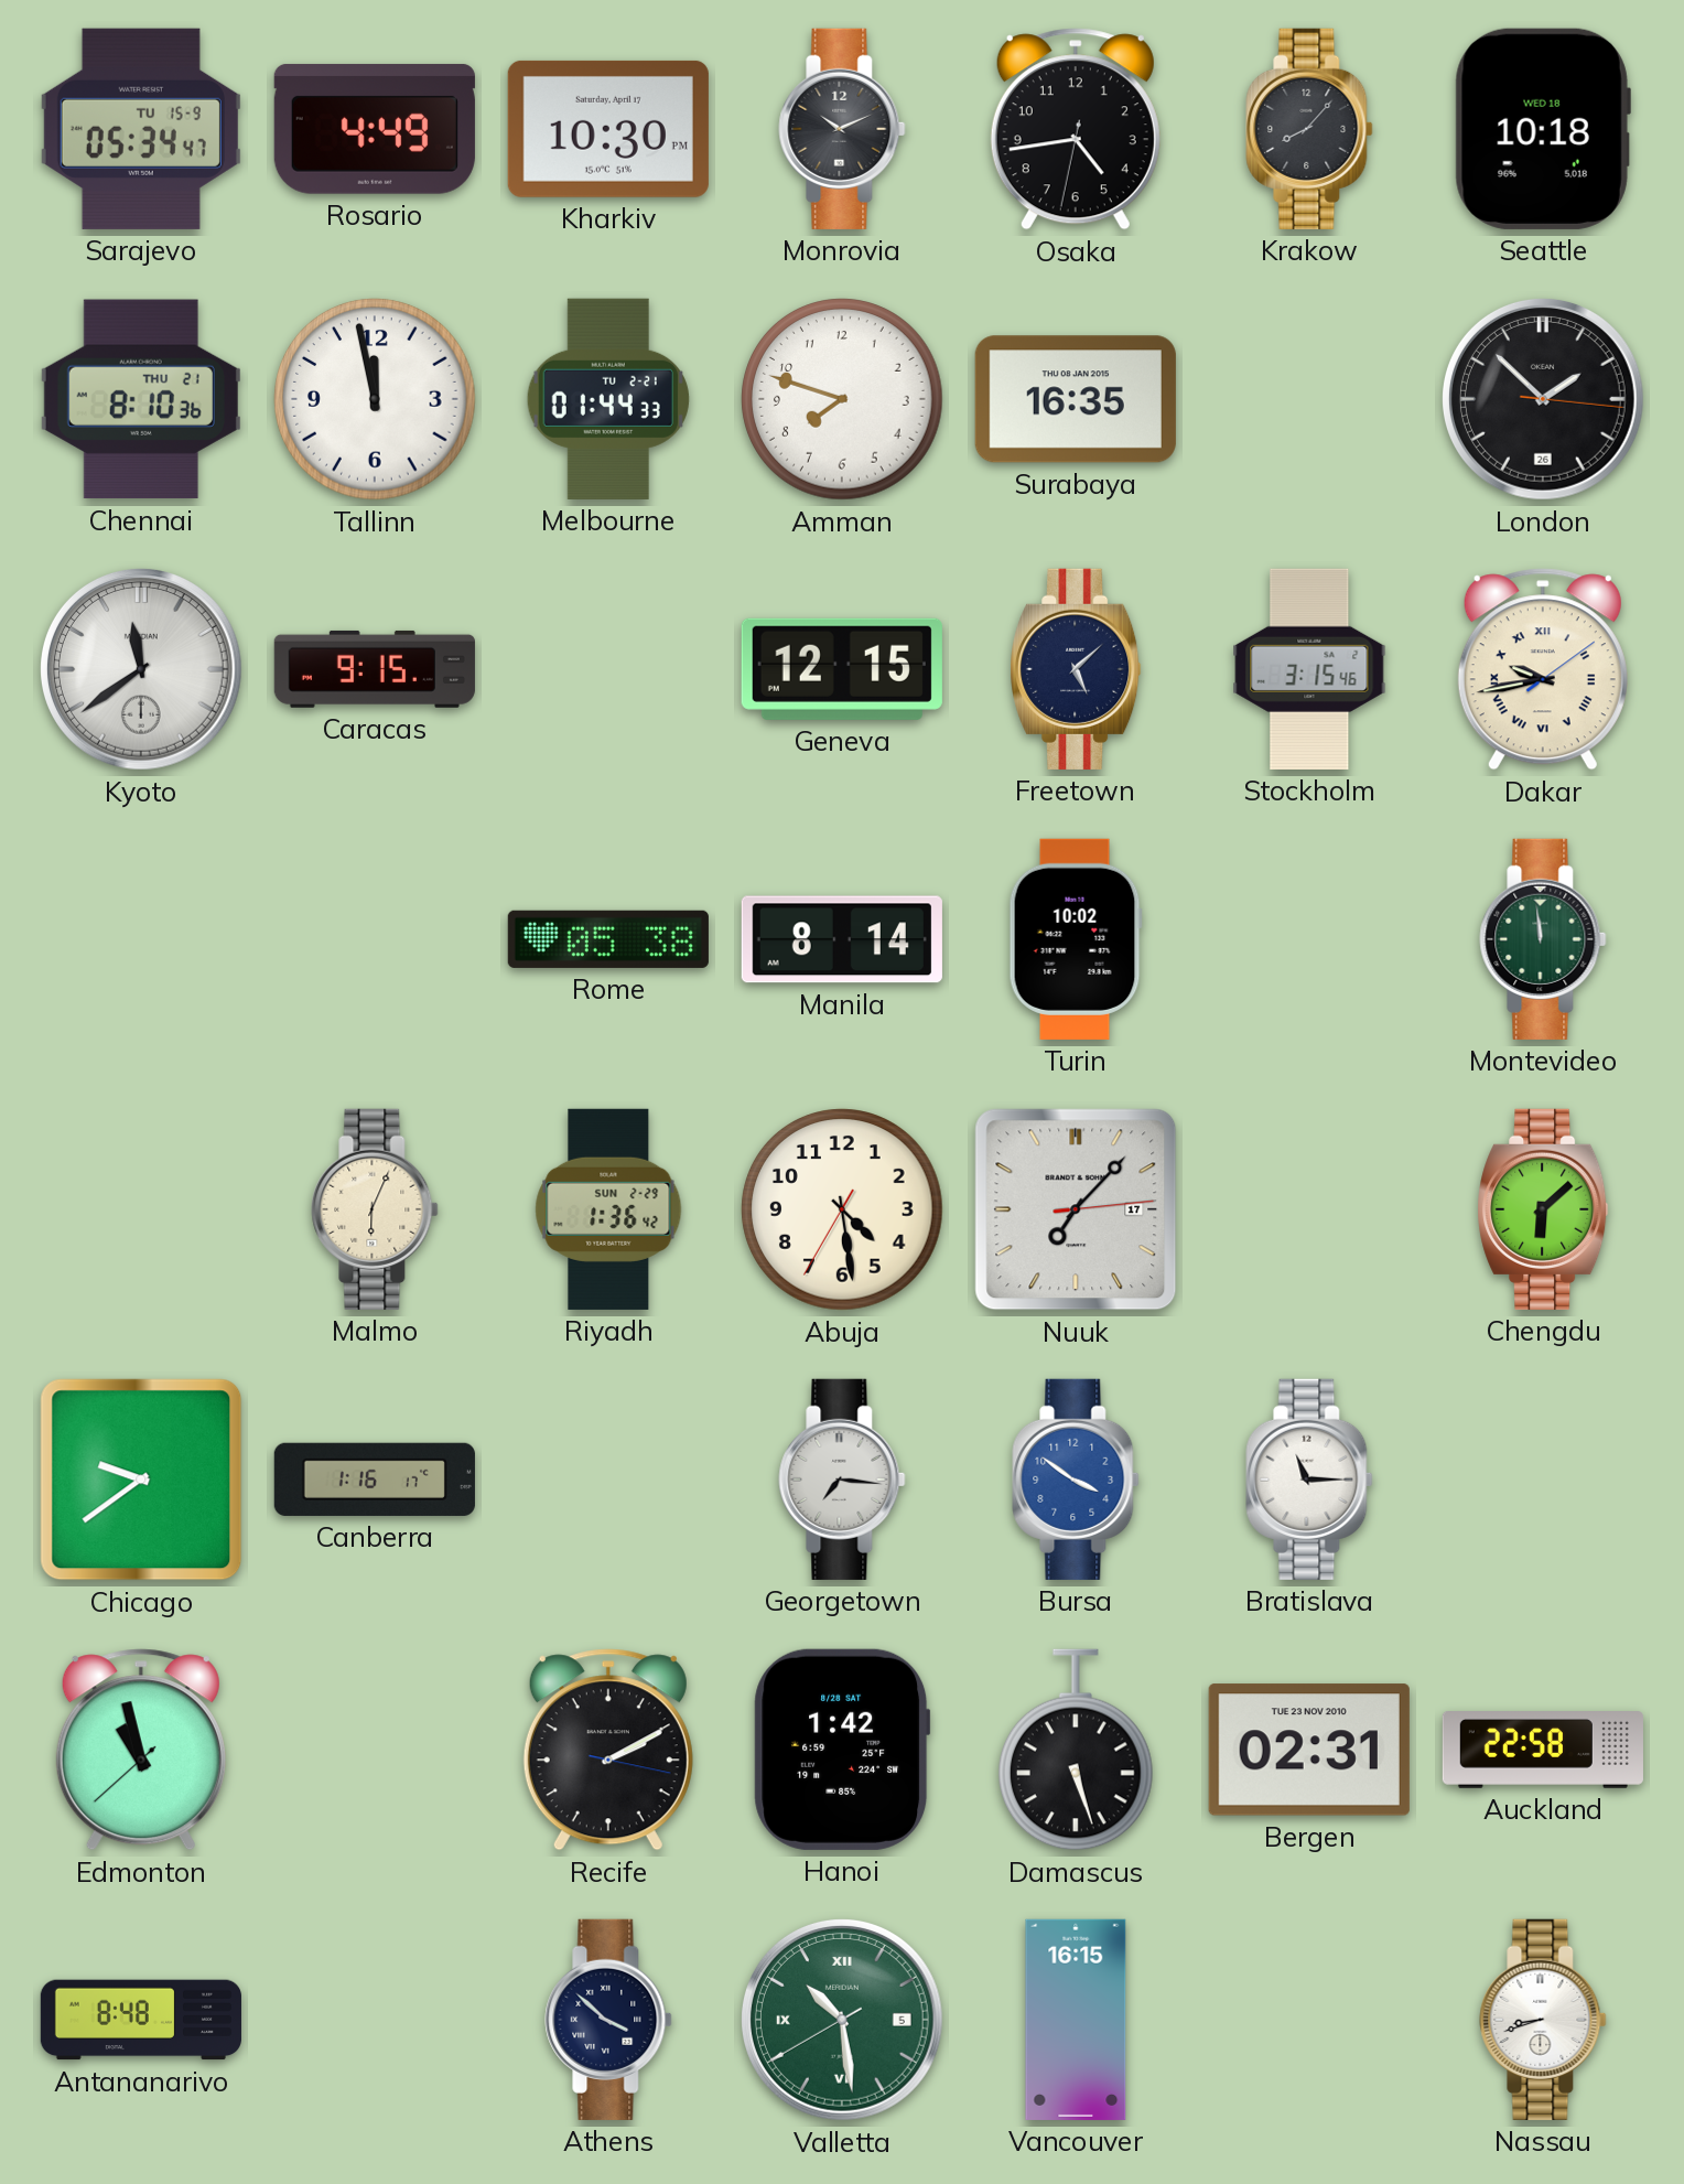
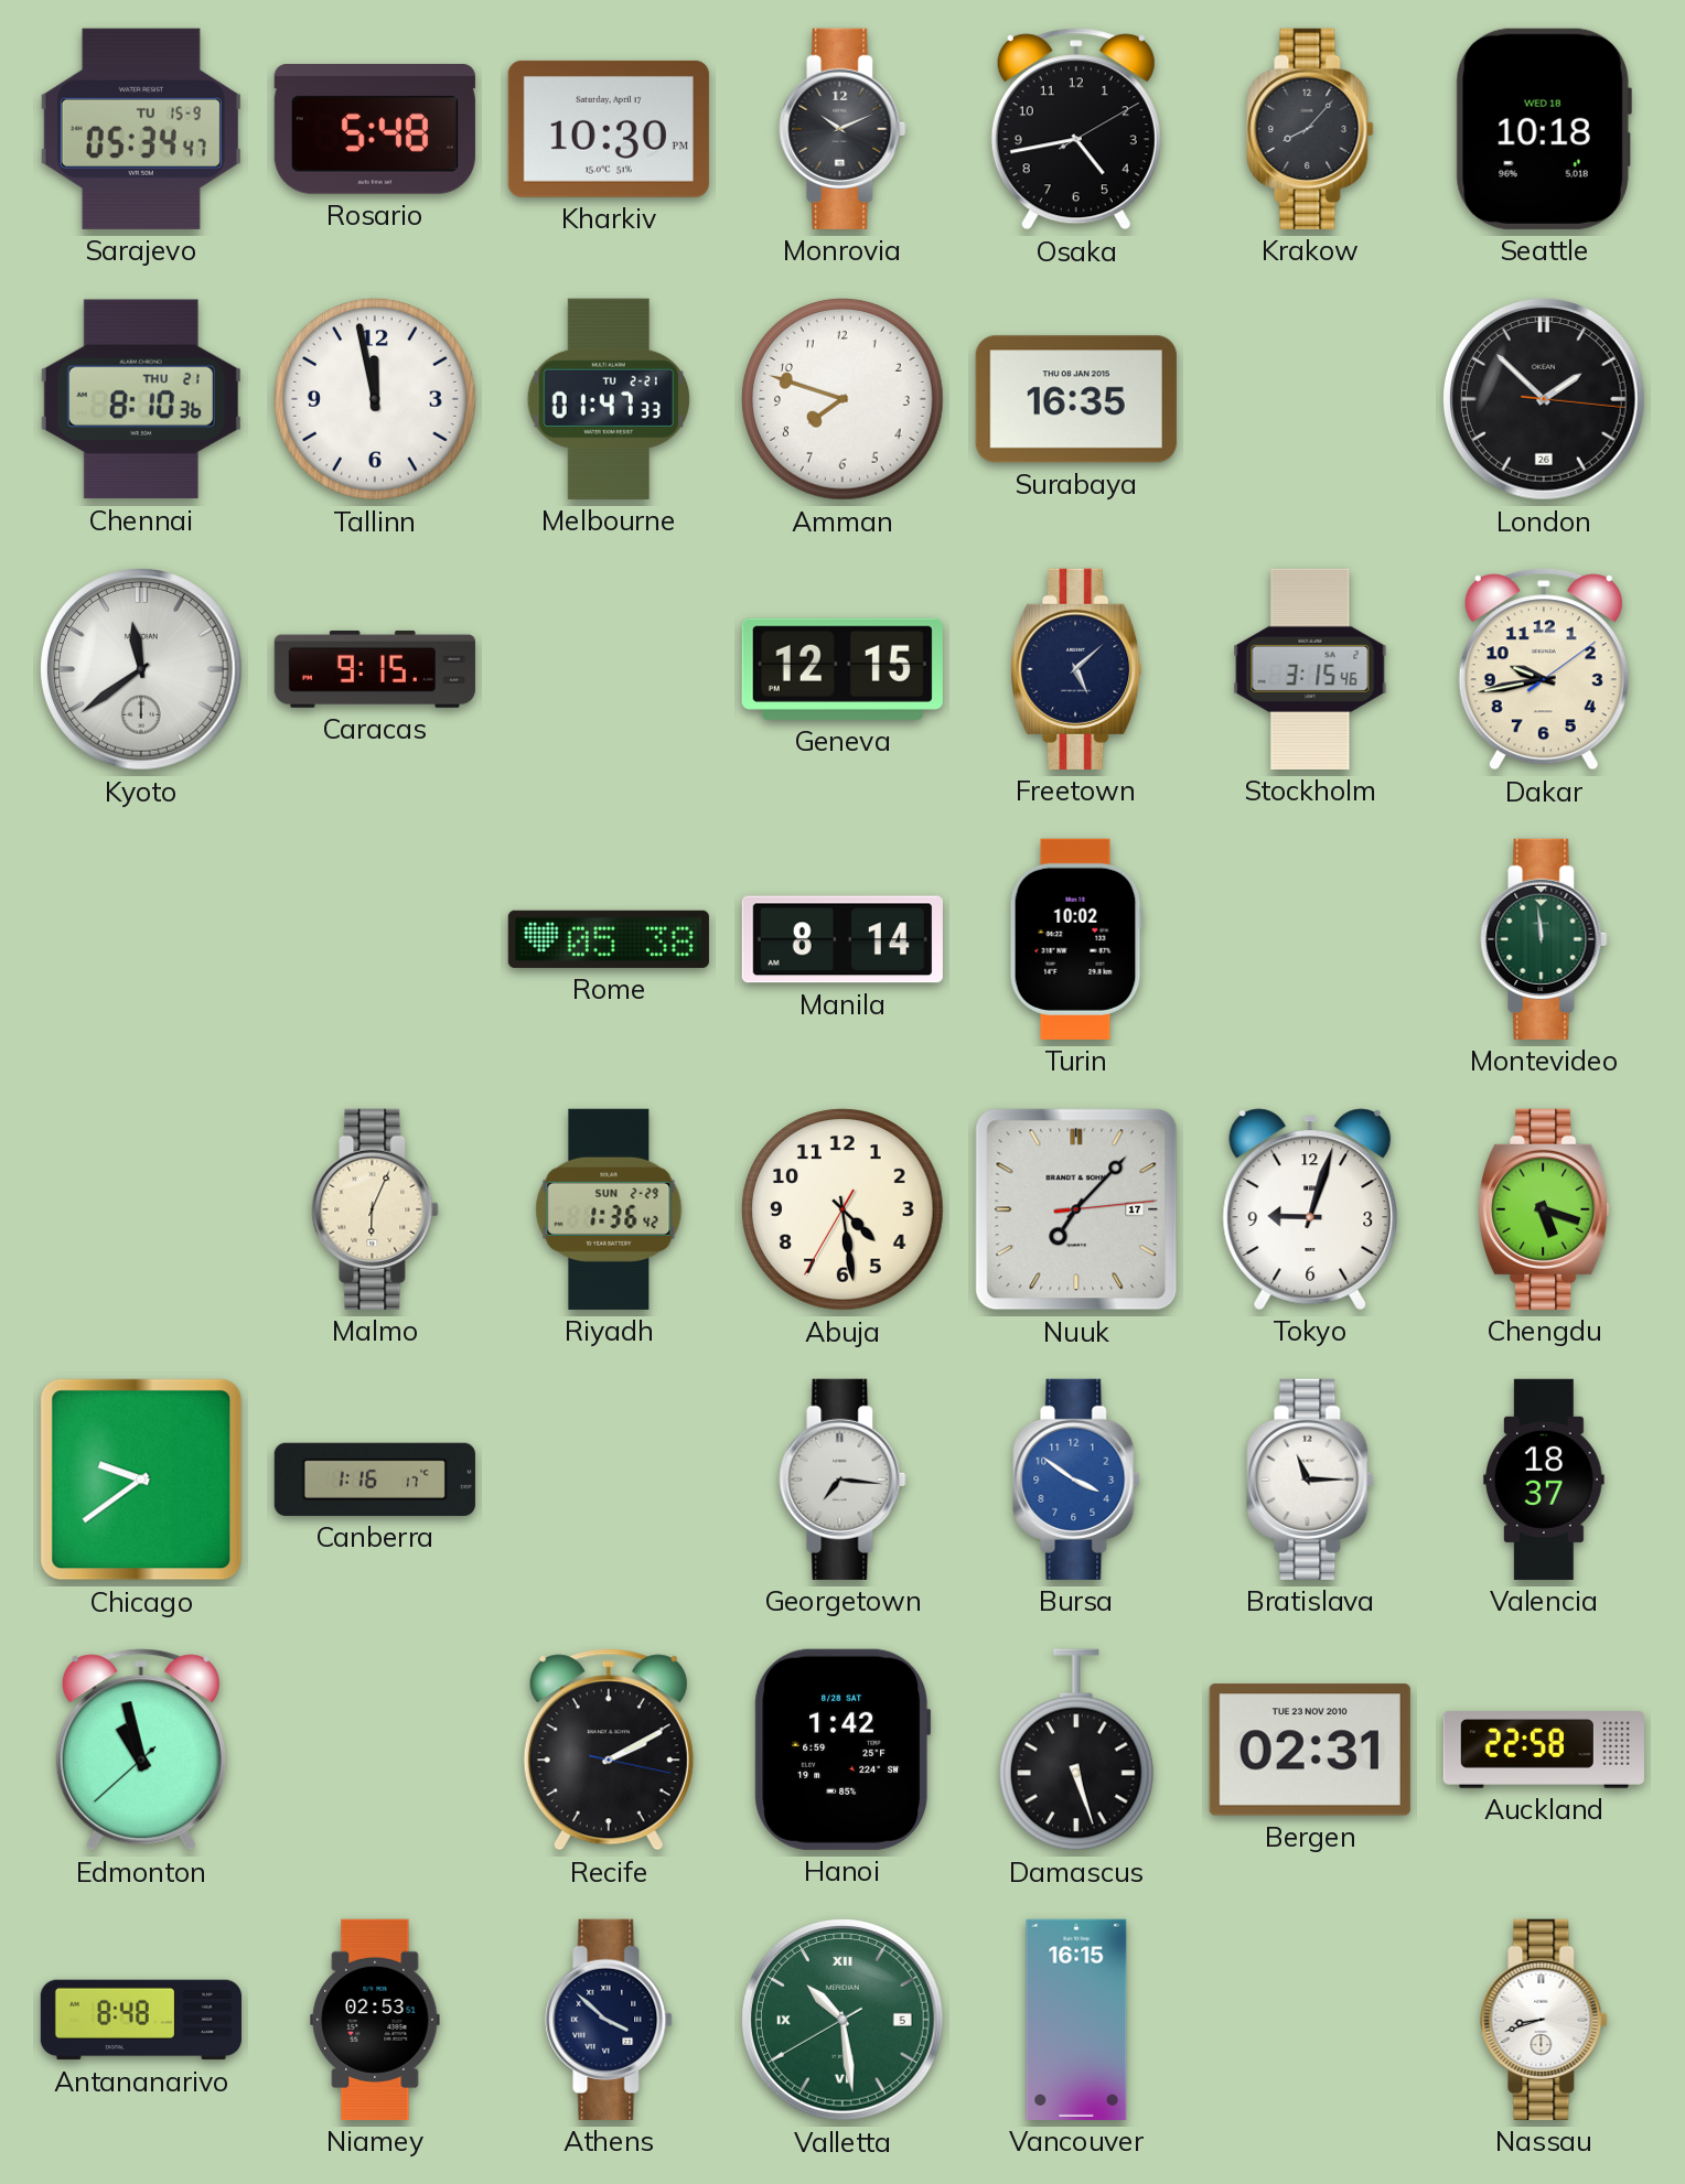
Rosario: 4:49 -> 5:48
Osaka: 4:43:32 -> 4:43:10
Melbourne: 01:44 -> 01:47
Dakar numerals: Roman -> Arabic
Tokyo: none -> 9:03
Chengdu: 6:08 -> 5:18
Valencia: none -> 18:37
Niamey: none -> 02:53
